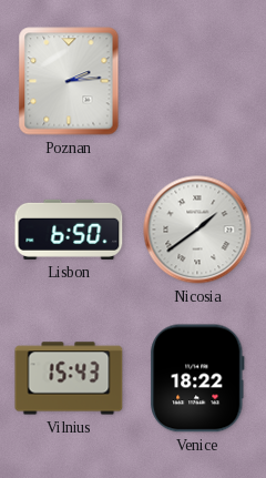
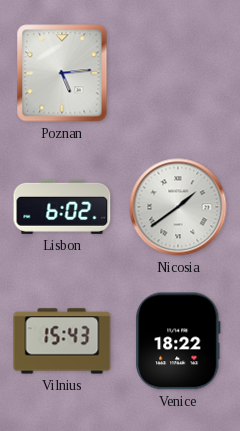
Poznan: 2:14 -> 5:14
Lisbon: 6:50 -> 6:02
